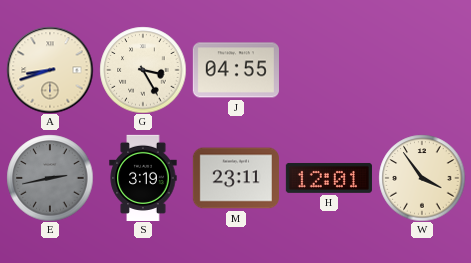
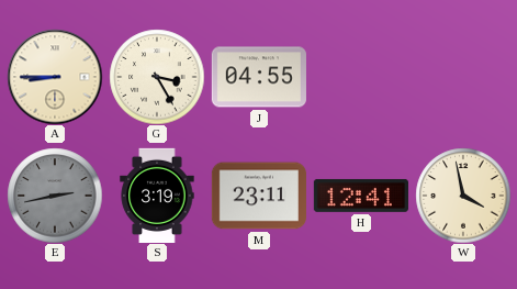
A: 8:42 -> 8:45
H: 12:01 -> 12:41
W: 3:54 -> 3:58
